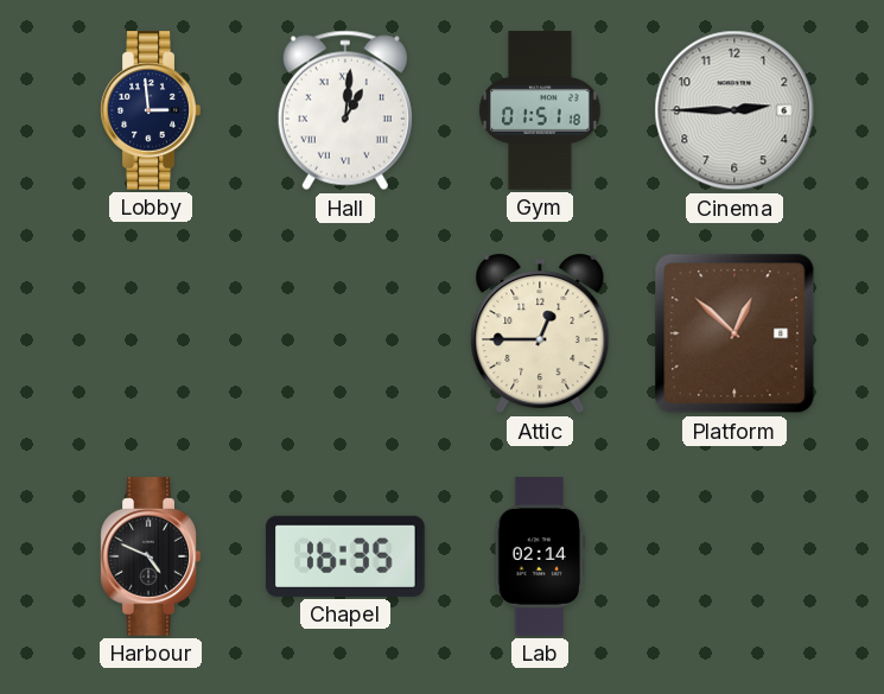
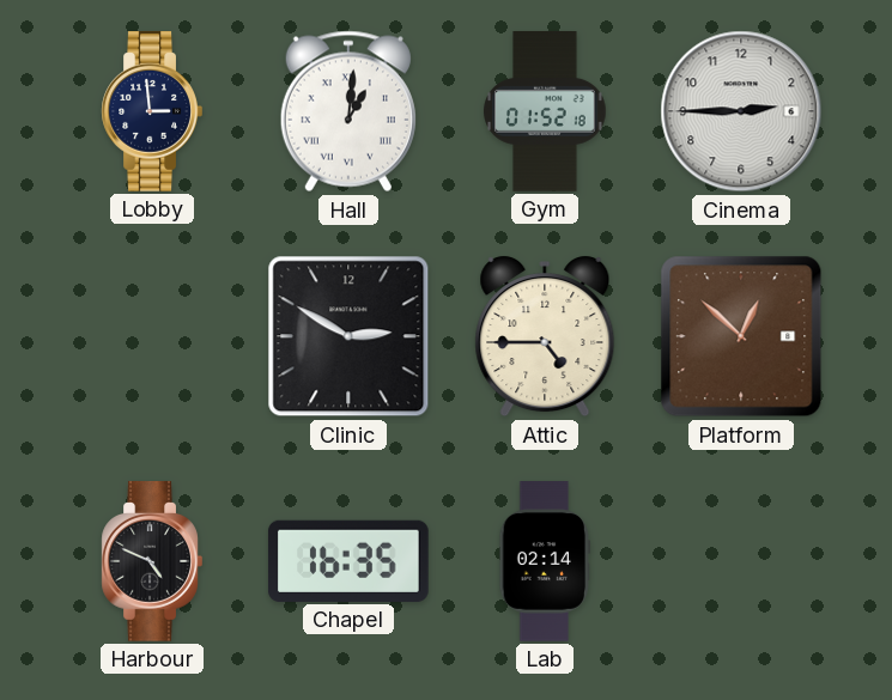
Gym: 01:51 -> 01:52
Clinic: none -> 2:50
Attic: 12:45 -> 4:45
